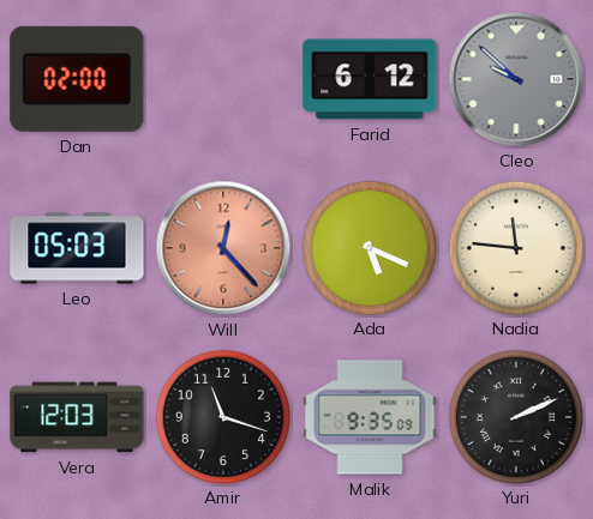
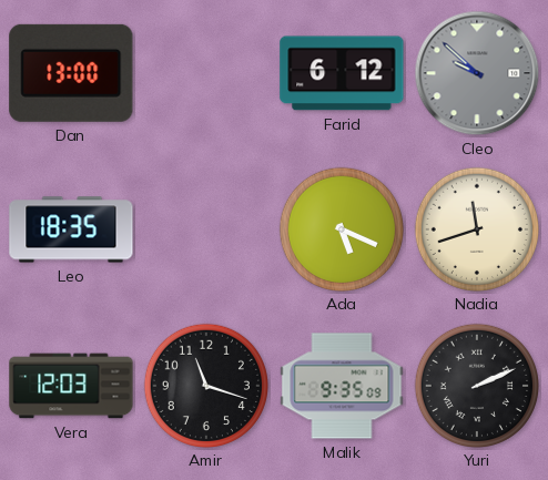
Dan: 02:00 -> 13:00
Leo: 05:03 -> 18:35
Will: 12:23 -> none
Nadia: 11:46 -> 11:42
